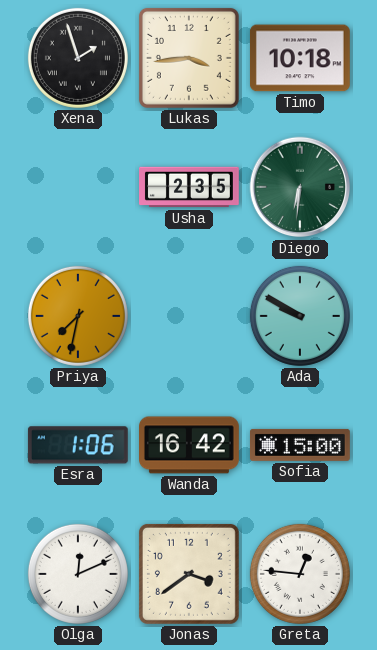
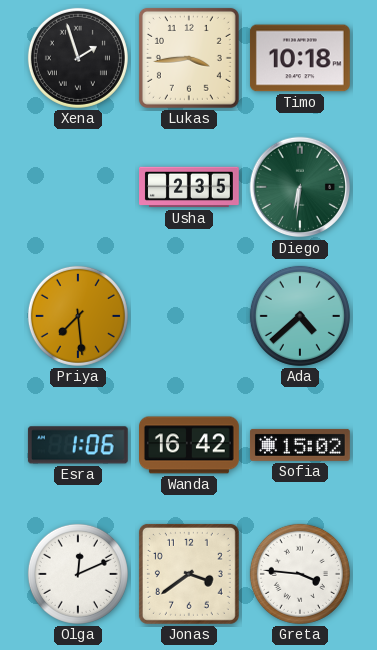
Priya: 7:32 -> 7:29
Ada: 9:50 -> 4:38
Sofia: 15:00 -> 15:02
Greta: 12:46 -> 3:46
